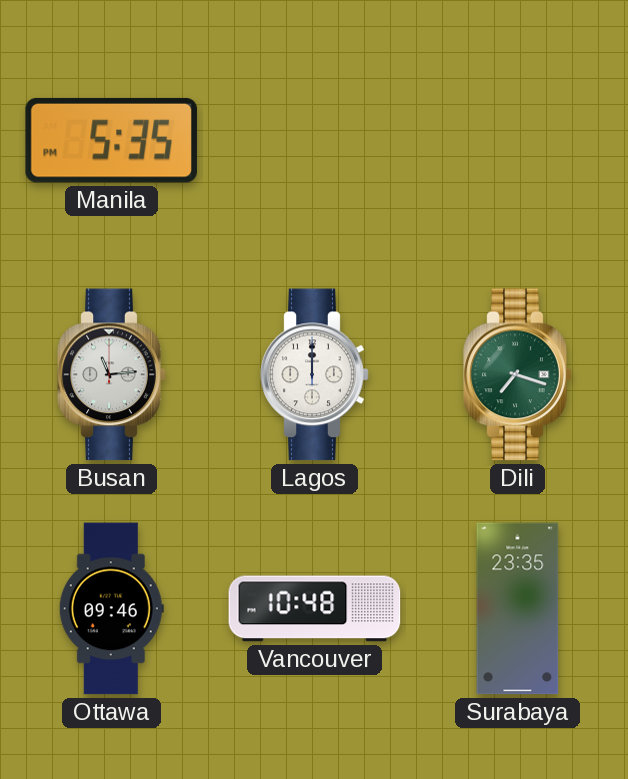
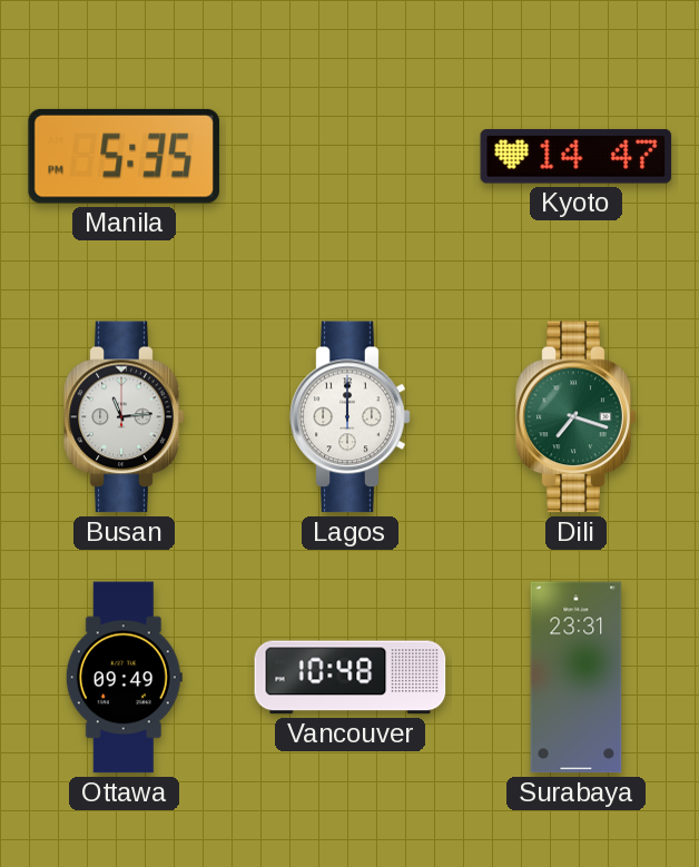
Kyoto: none -> 14:47
Ottawa: 09:46 -> 09:49
Surabaya: 23:35 -> 23:31
